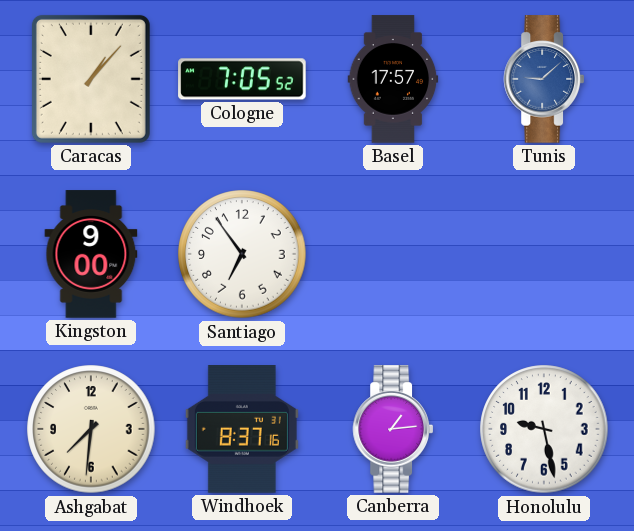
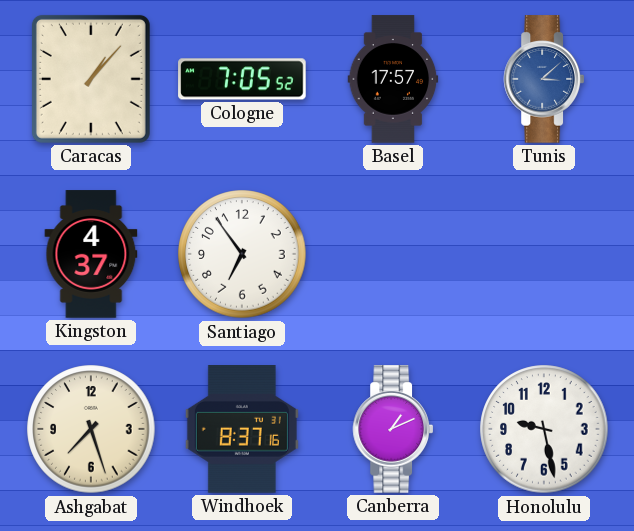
Tunis: 9:08 -> 3:08
Kingston: 9:00 -> 4:37
Ashgabat: 7:31 -> 7:27
Canberra: 1:14 -> 1:11
